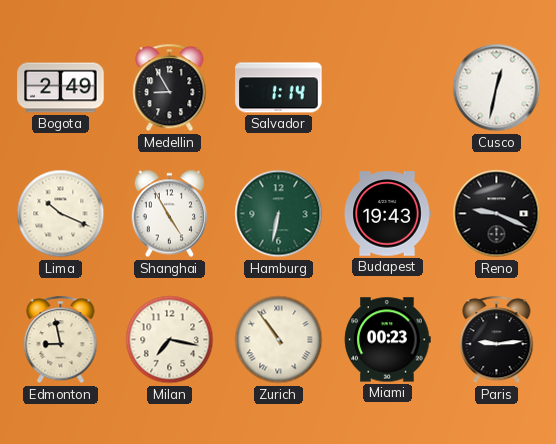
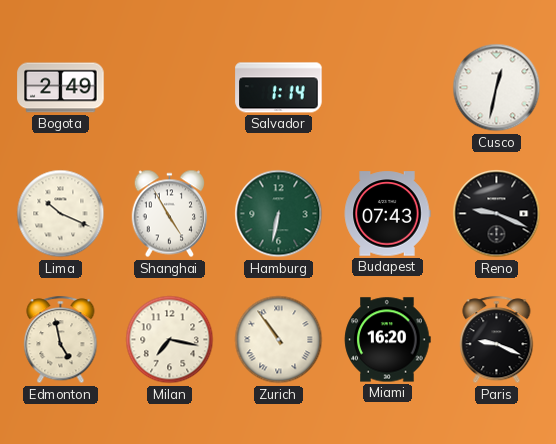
Medellin: 8:55 -> none
Budapest: 19:43 -> 07:43
Edmonton: 8:58 -> 4:58
Miami: 00:23 -> 16:20
Paris: 9:14 -> 9:19
